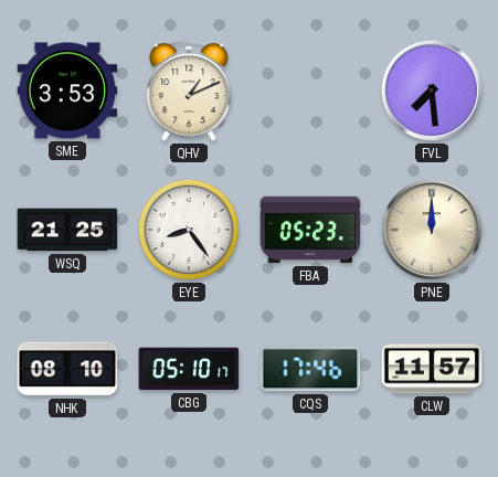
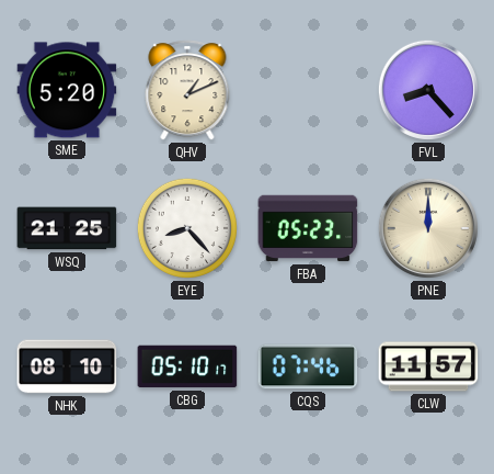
SME: 3:53 -> 5:20
FVL: 7:29 -> 8:23
EYE: 8:24 -> 8:23
CQS: 17:46 -> 07:46
